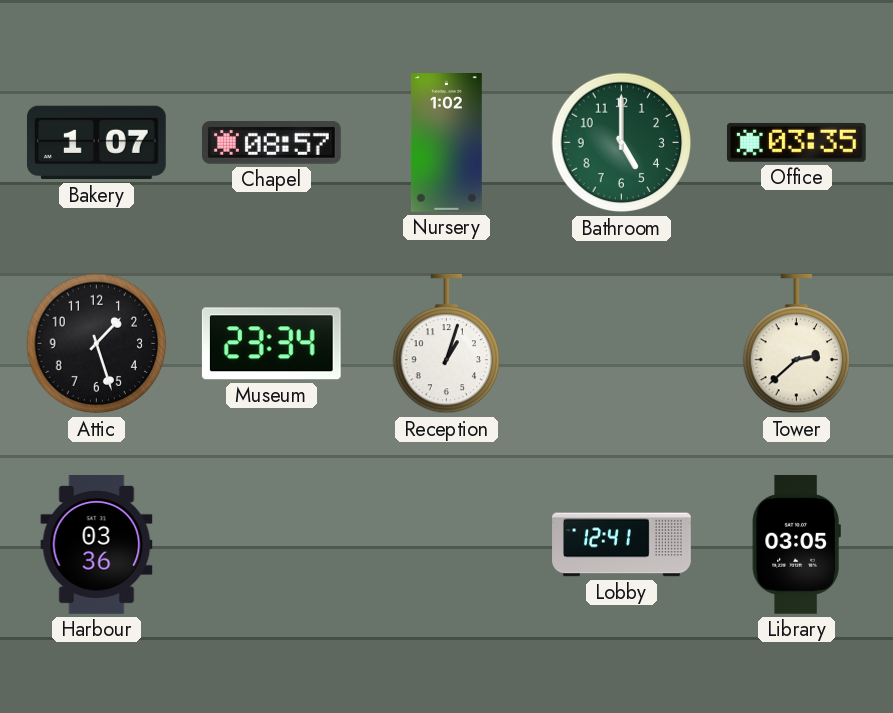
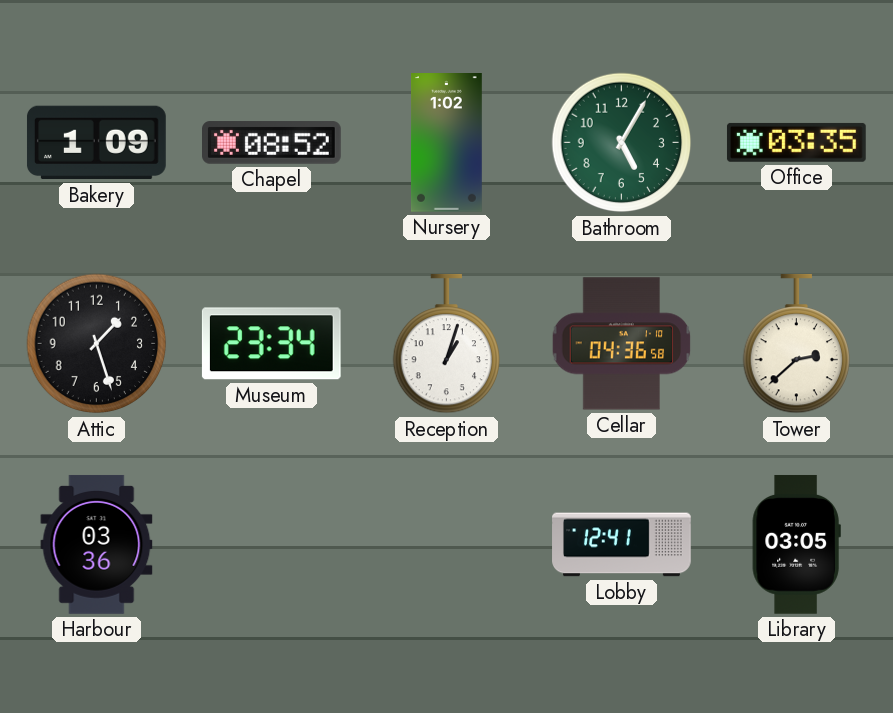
Bakery: 1:07 -> 1:09
Chapel: 08:57 -> 08:52
Bathroom: 5:00 -> 5:05
Cellar: none -> 04:36
